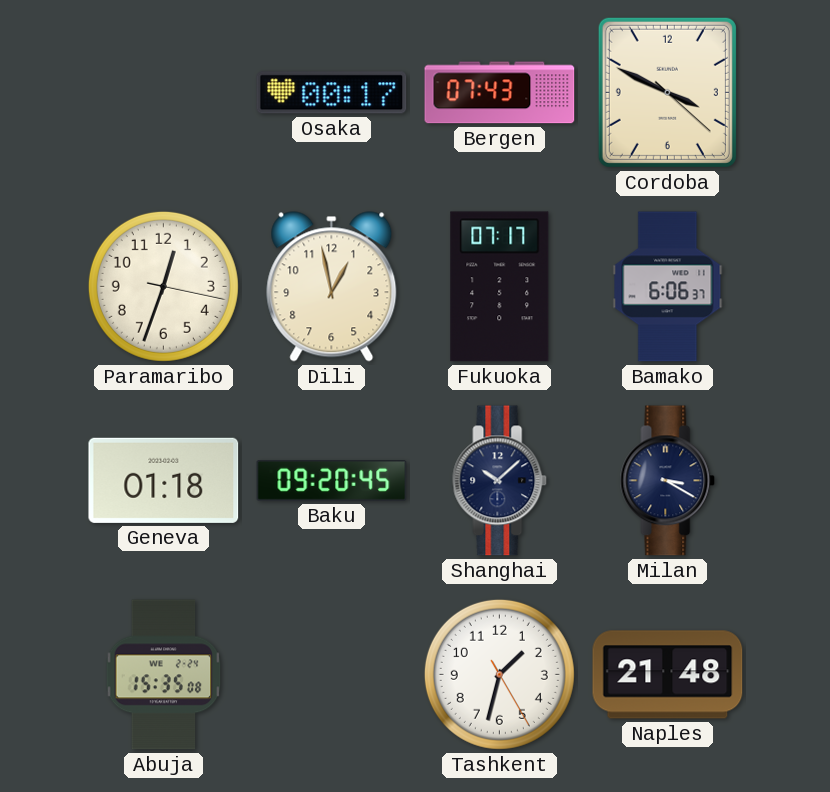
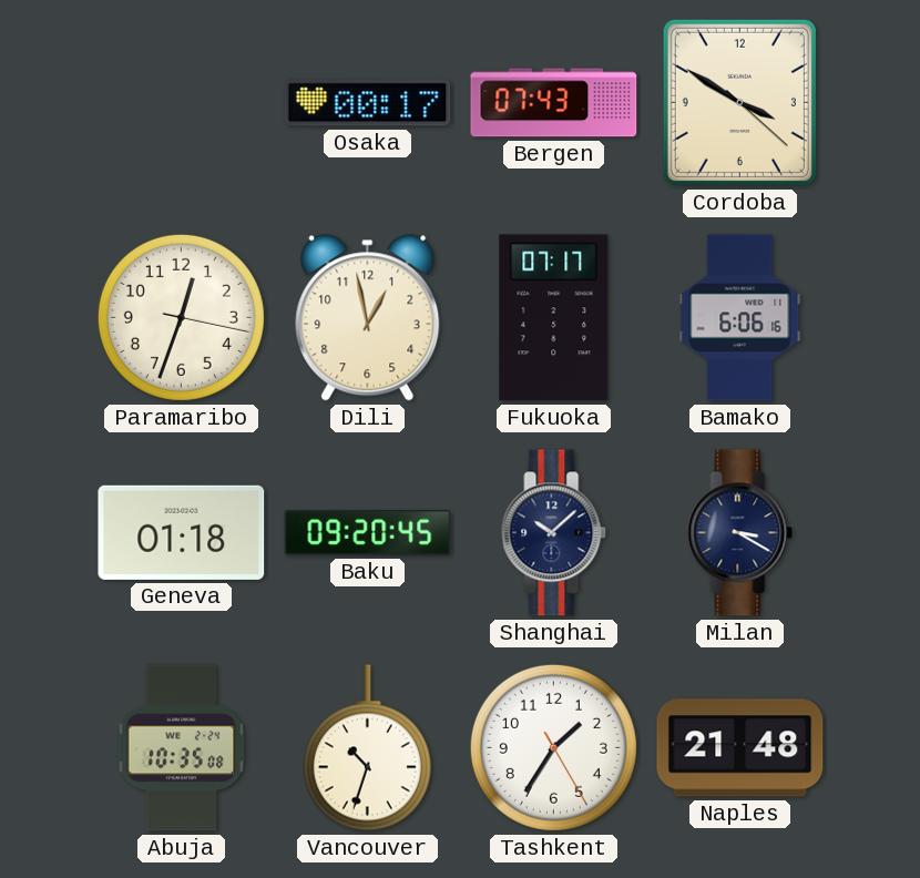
Cordoba: 3:49 -> 3:50
Bamako: 6:06:37 -> 6:06:16
Abuja: 15:35 -> 10:35
Vancouver: none -> 10:33
Tashkent: 1:32 -> 1:35
